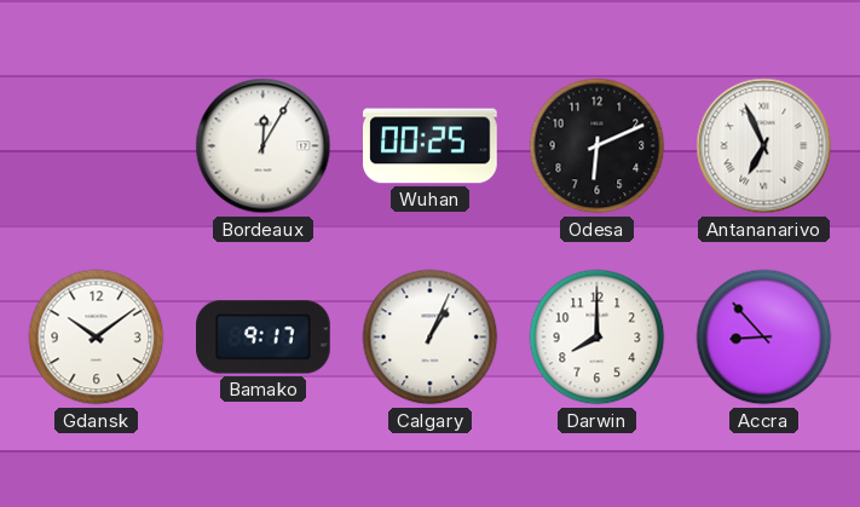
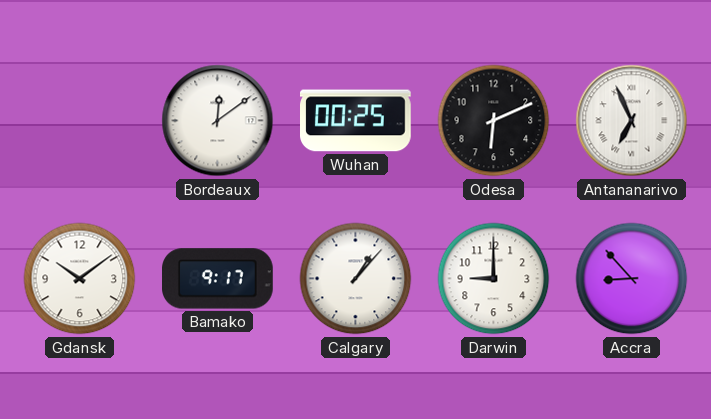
Bordeaux: 12:05 -> 12:09
Calgary: 1:04 -> 1:07
Darwin: 8:00 -> 9:00
